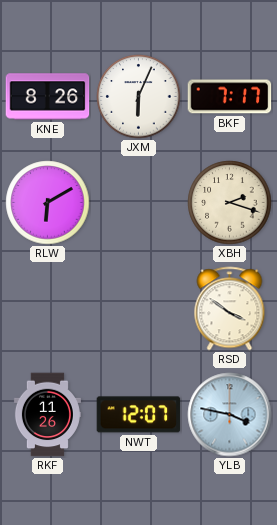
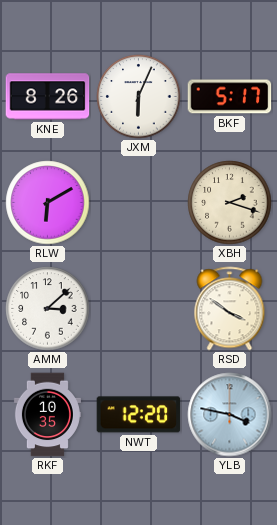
BKF: 7:17 -> 5:17
AMM: none -> 3:08
RKF: 11:26 -> 10:35
NWT: 12:07 -> 12:20
